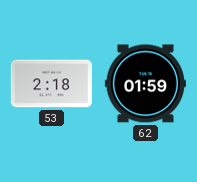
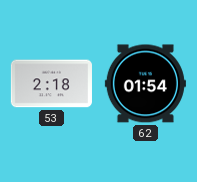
62: 01:59 -> 01:54
